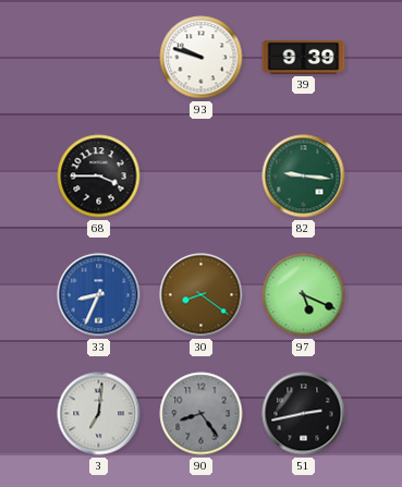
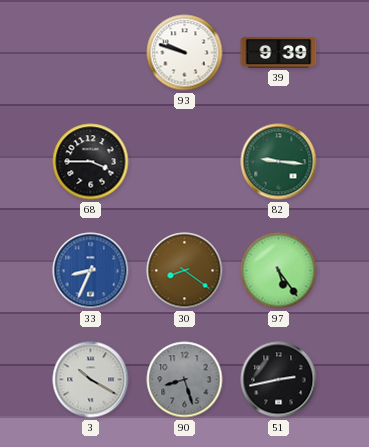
97: 5:19 -> 5:24
3: 7:01 -> 10:20
90: 8:24 -> 8:27
